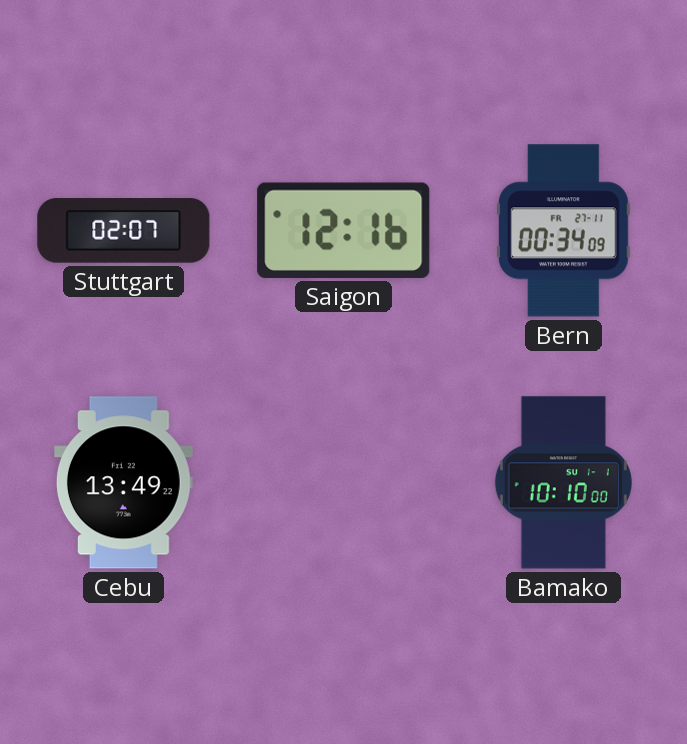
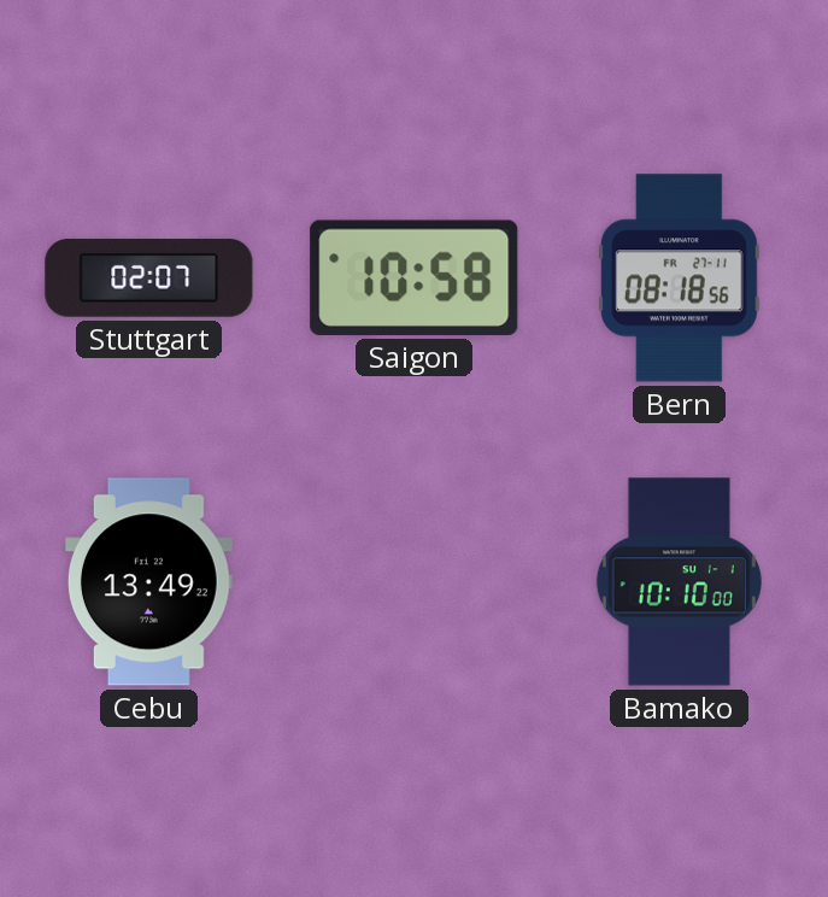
Saigon: 12:16 -> 10:58
Bern: 00:34 -> 08:18
